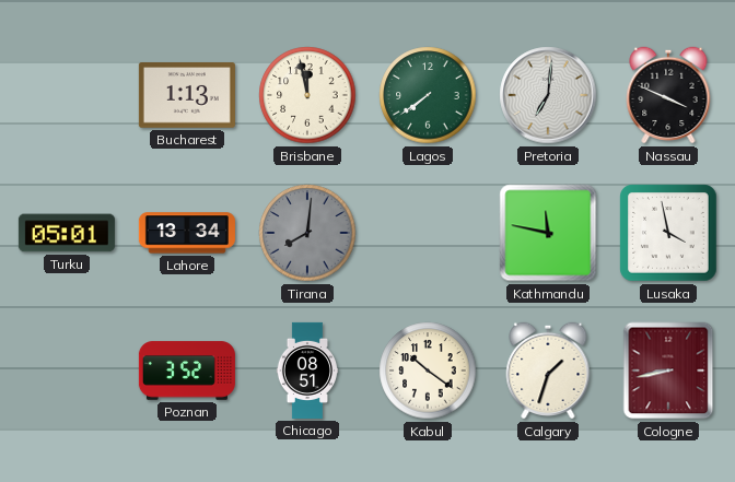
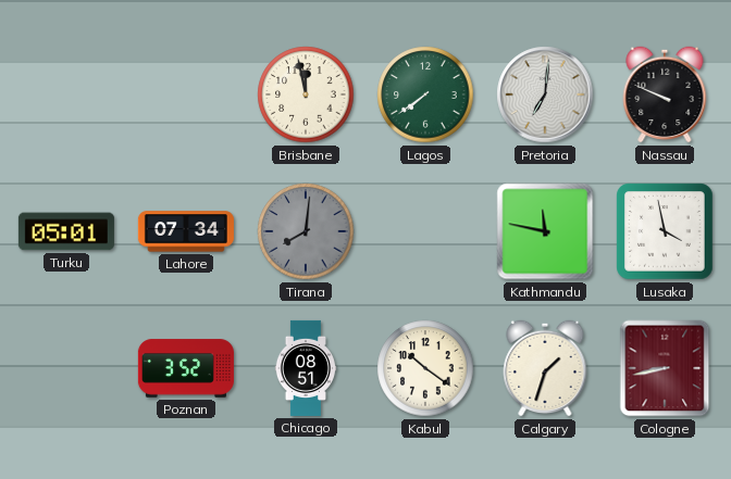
Bucharest: 1:13 -> none
Nassau: 3:49 -> 9:49
Lahore: 13:34 -> 07:34
